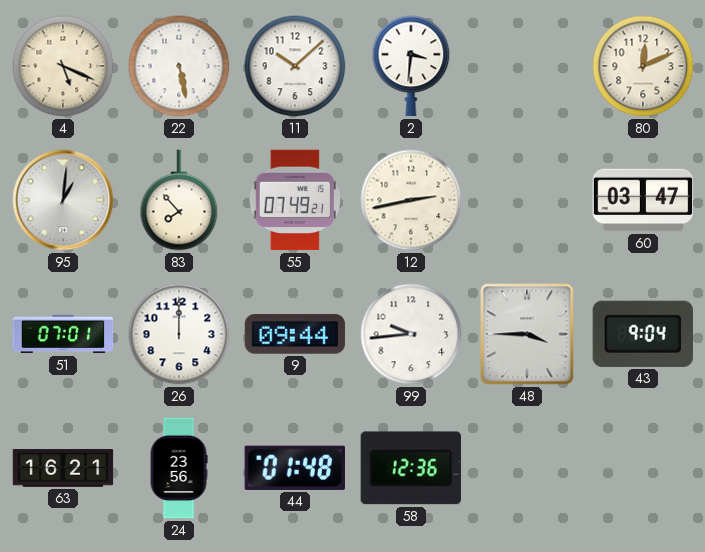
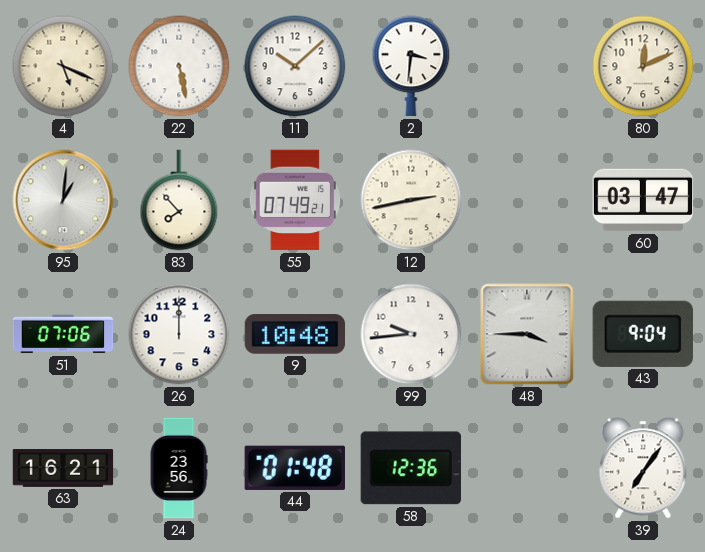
51: 07:01 -> 07:06
9: 09:44 -> 10:48
39: none -> 7:06
